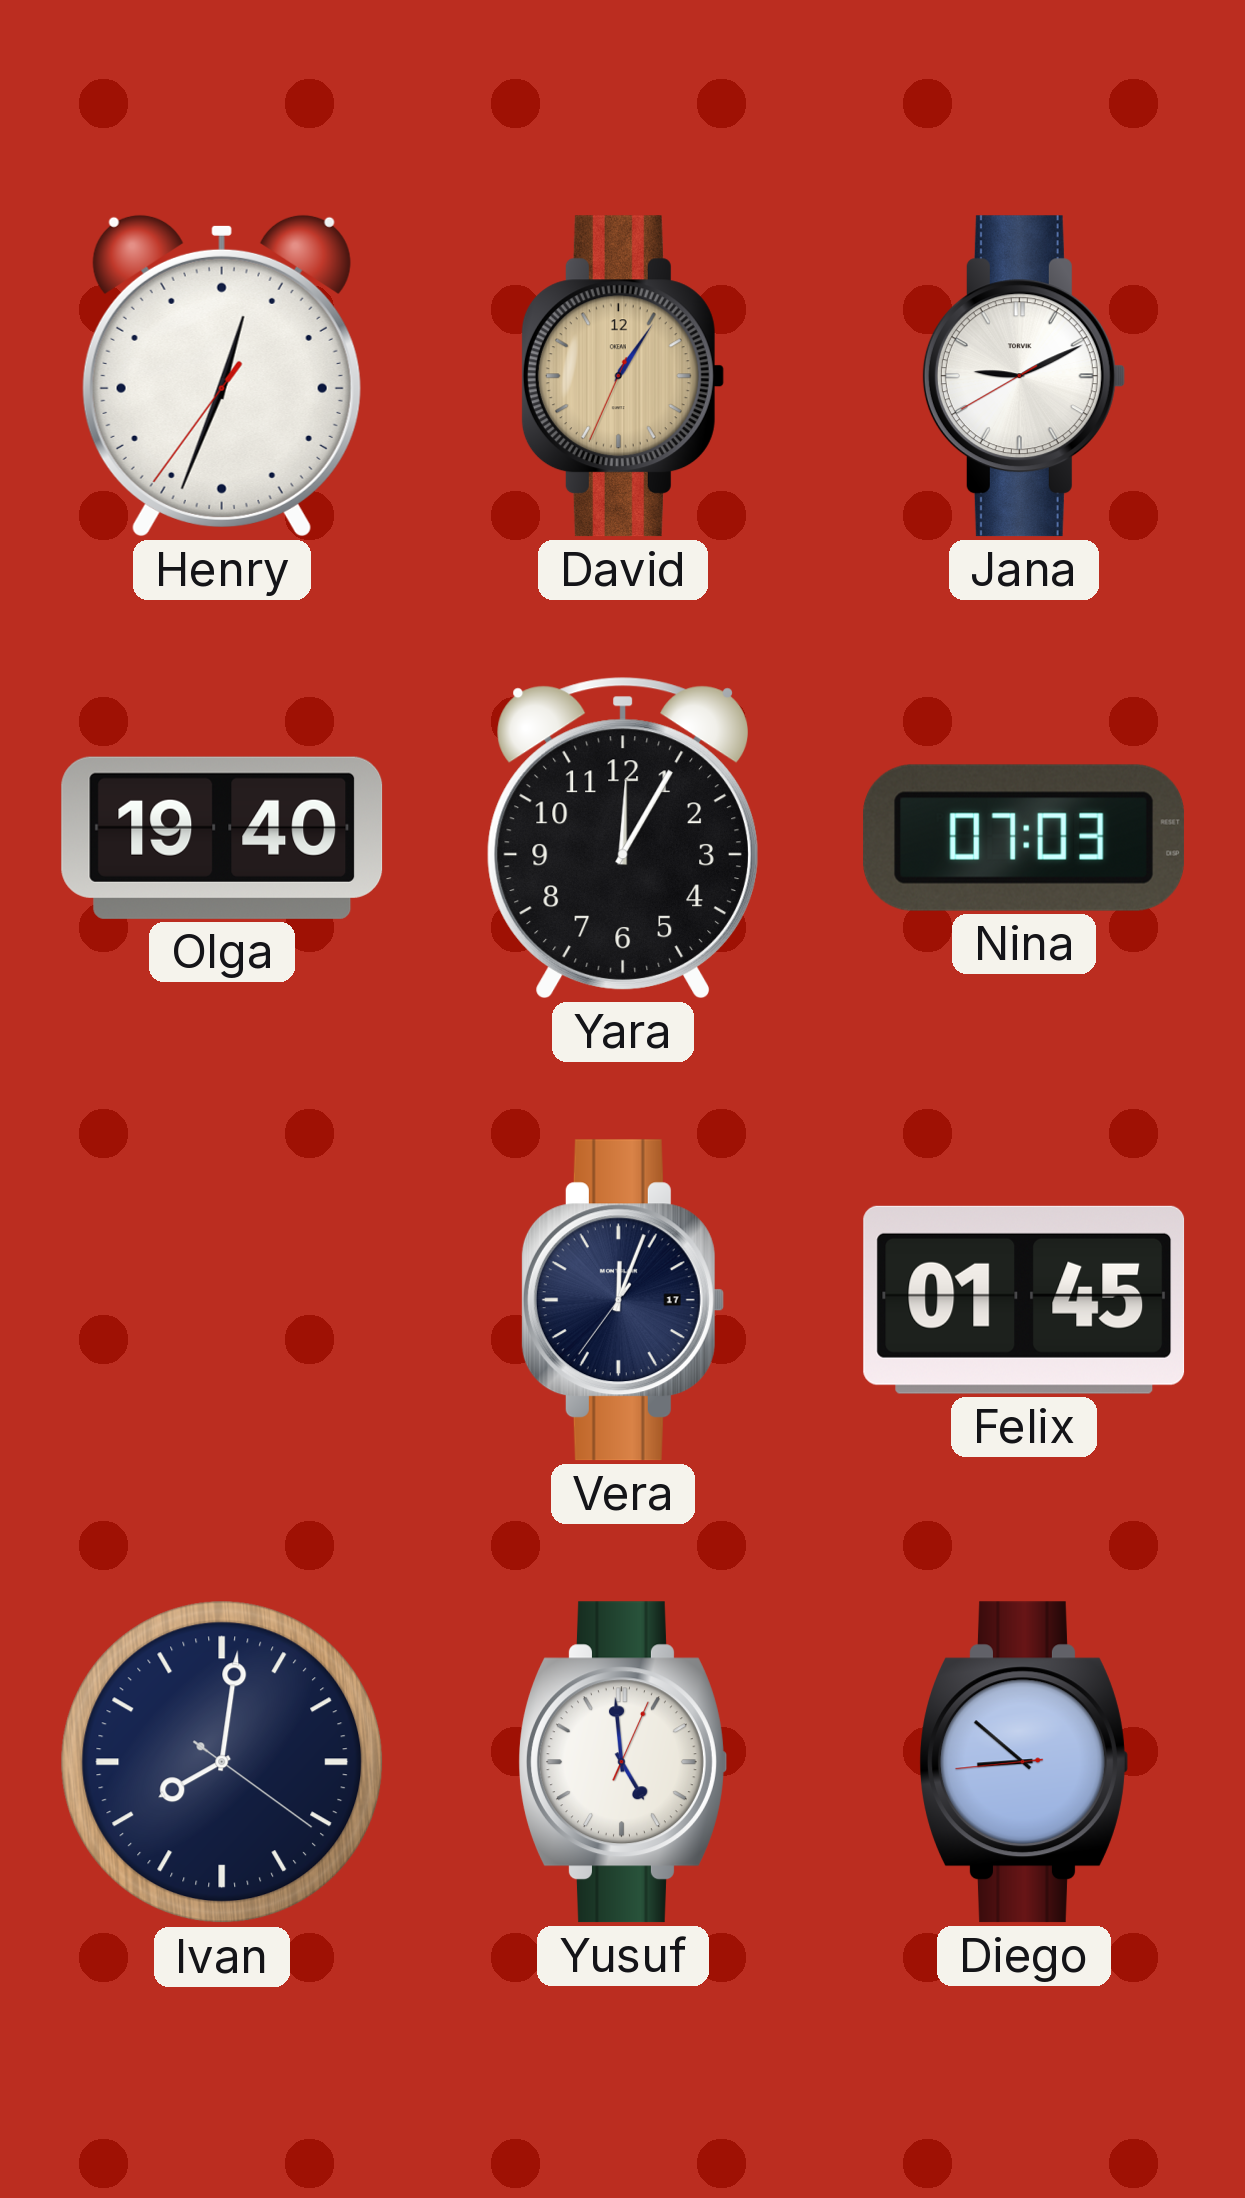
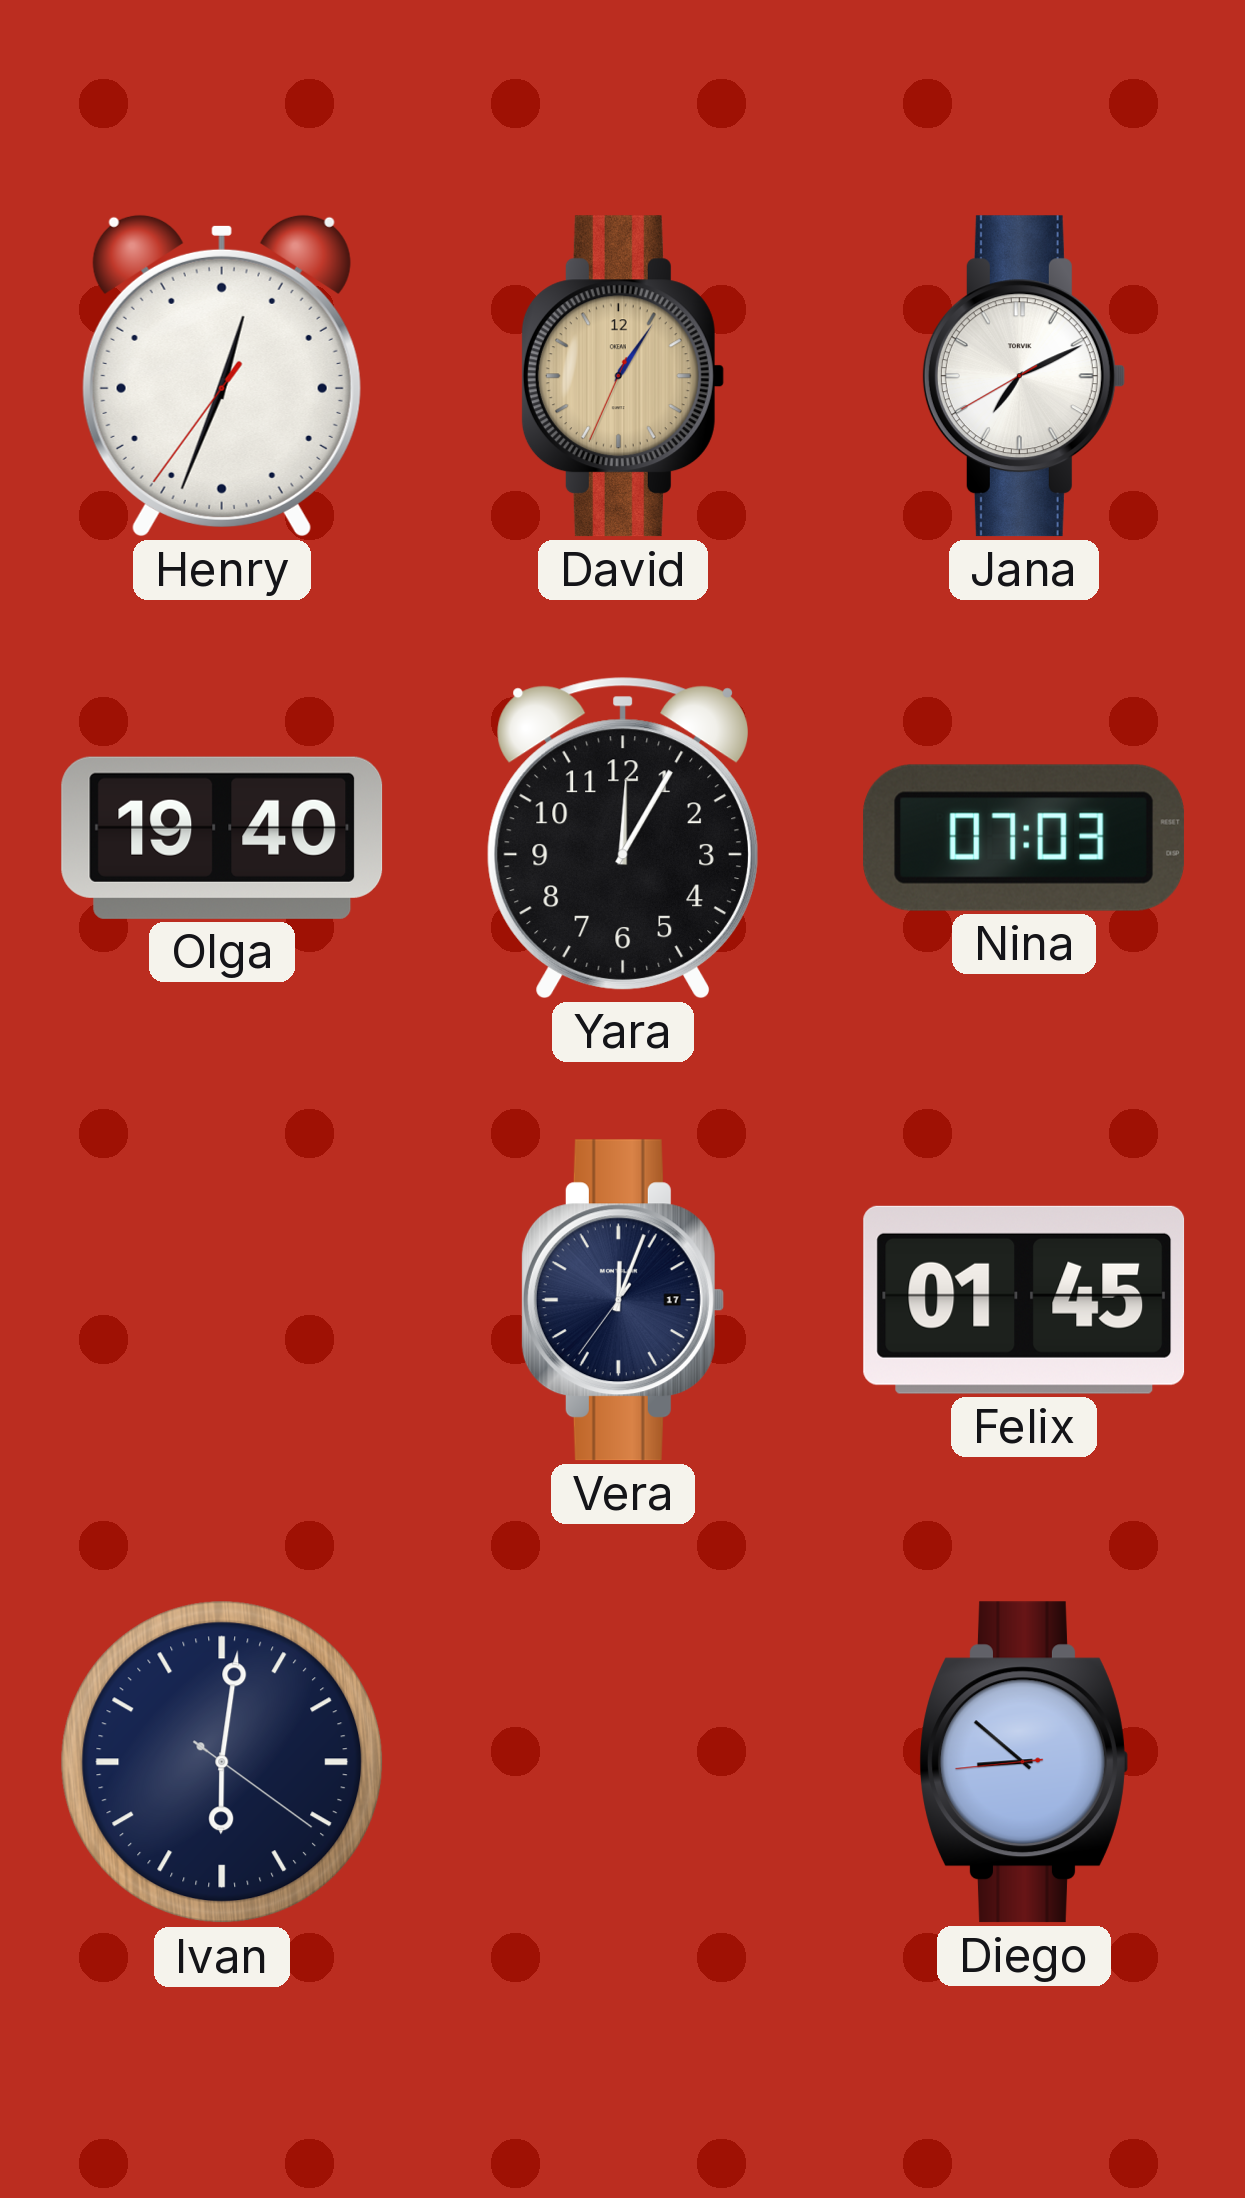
Jana: 9:10 -> 7:10
Ivan: 8:01 -> 6:01
Yusuf: 4:59 -> none
